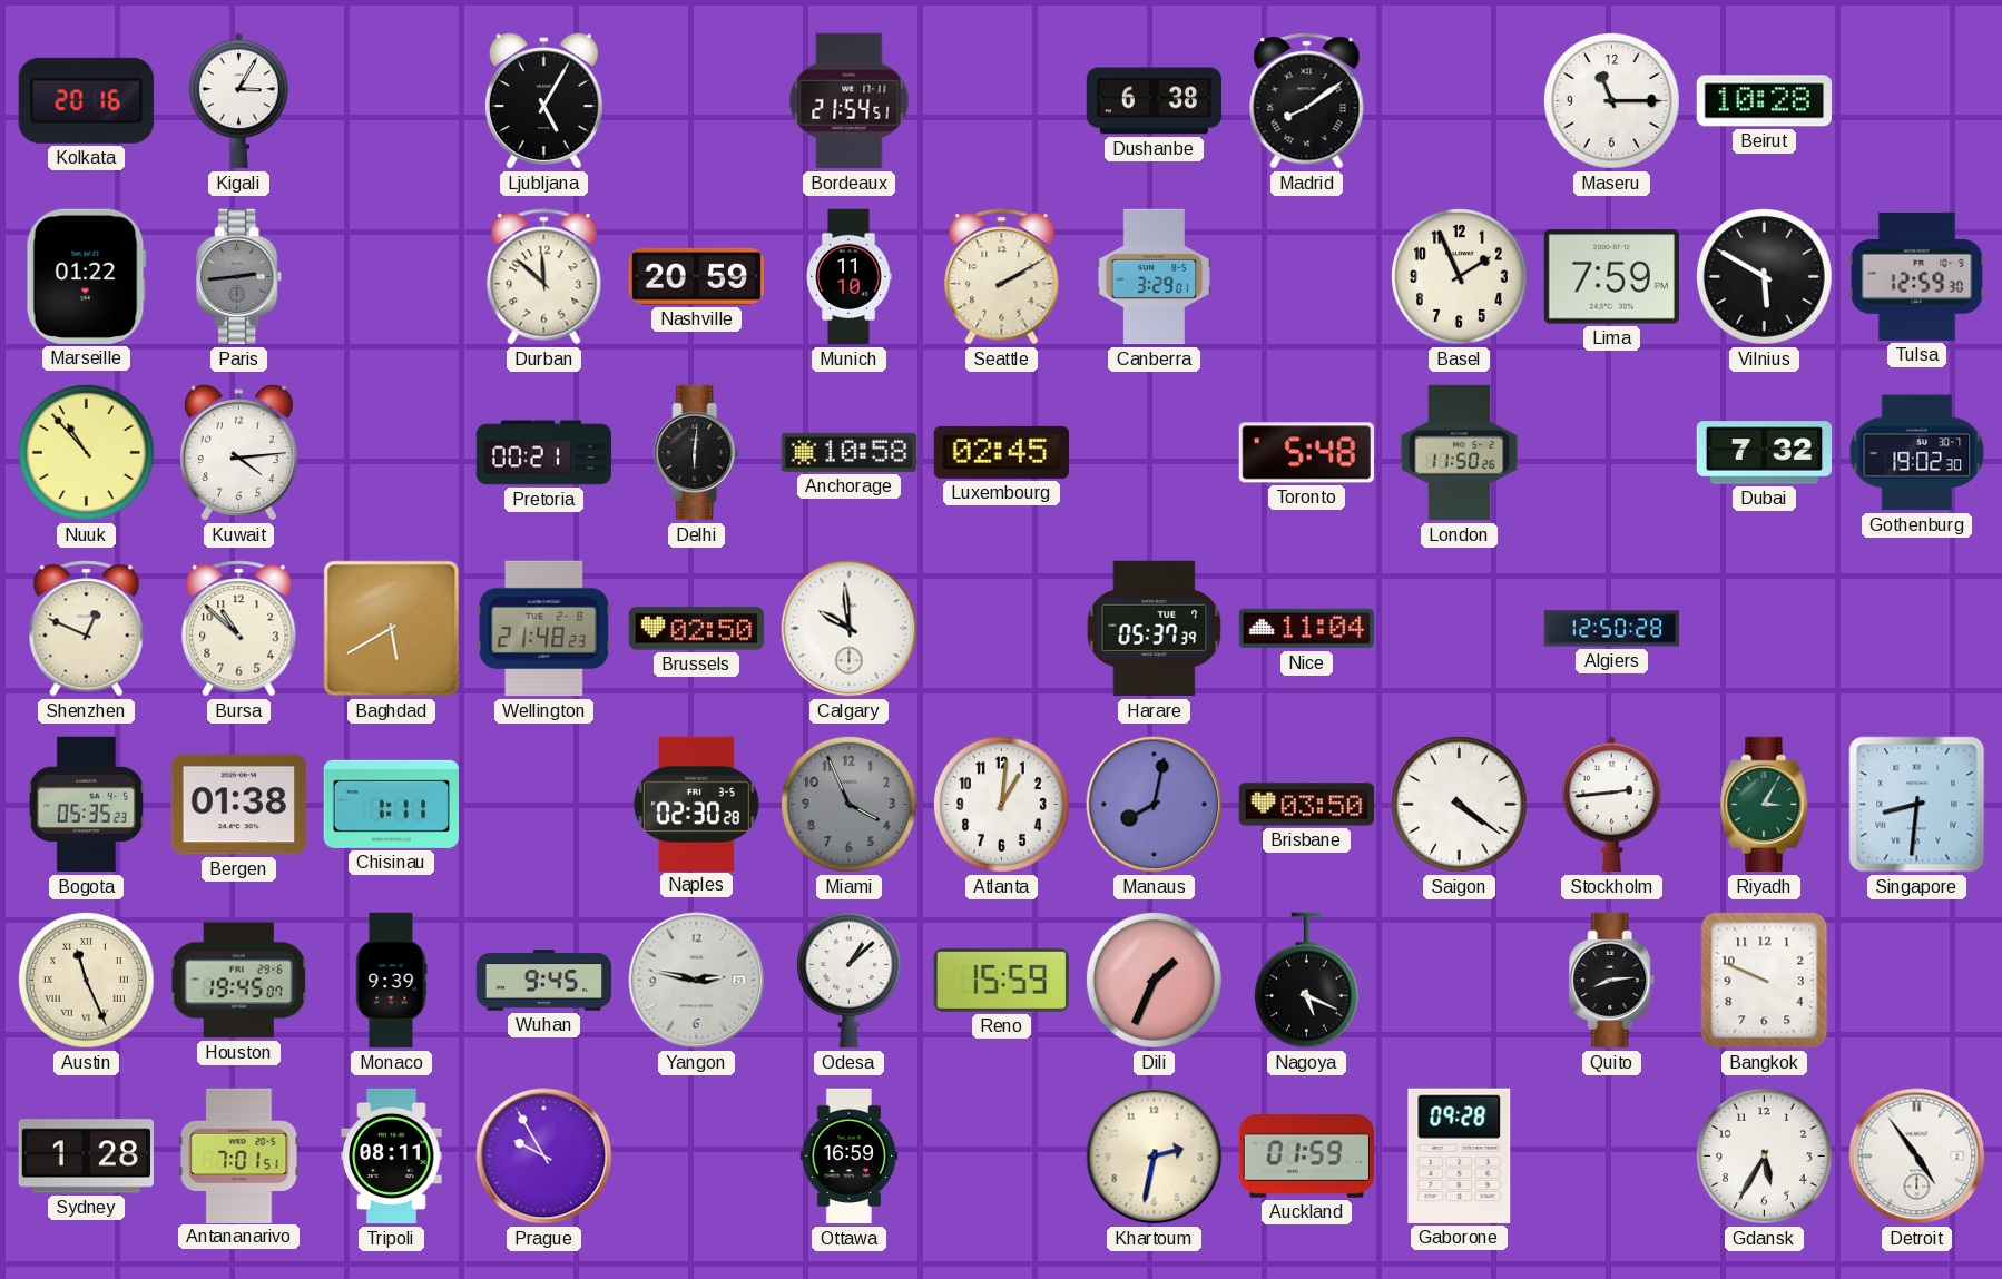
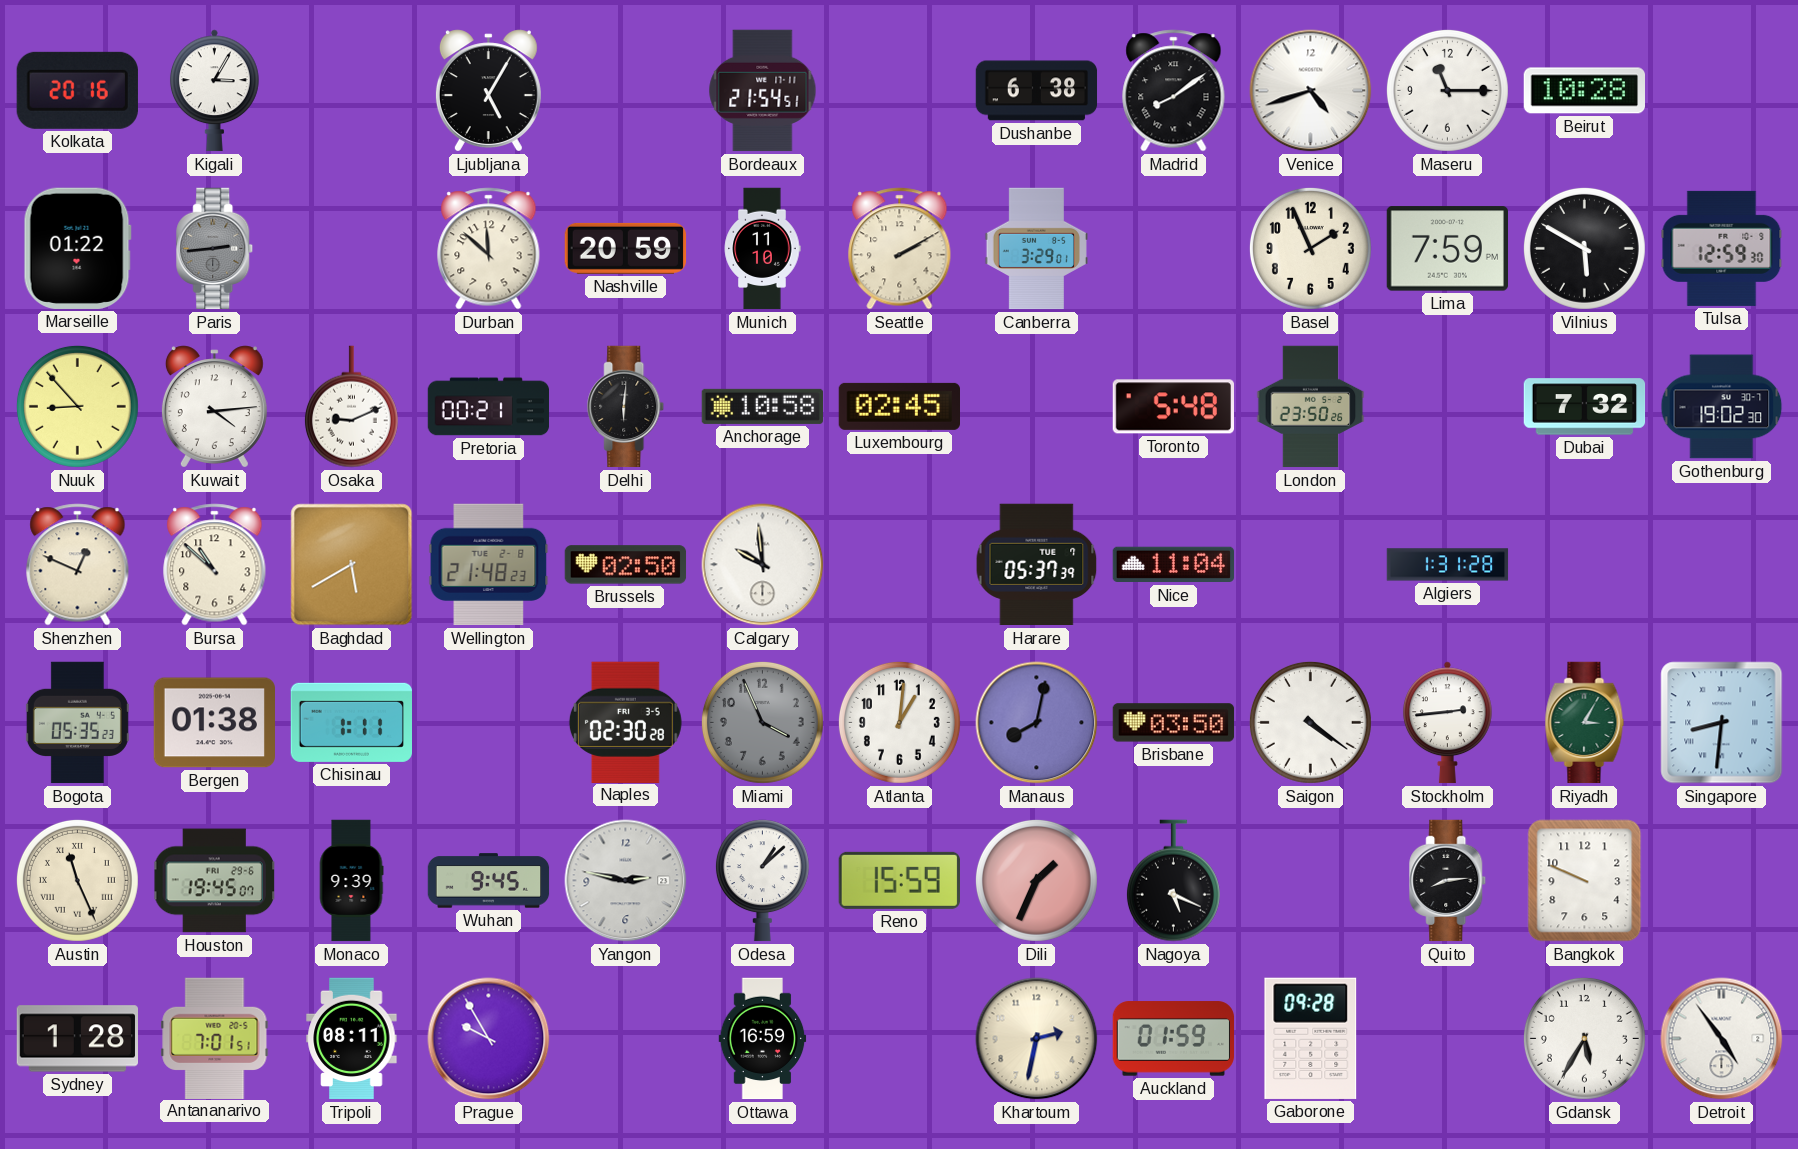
Venice: none -> 4:42
Nuuk: 10:53 -> 8:53
Osaka: none -> 9:11
London: 11:50 -> 23:50
Algiers: 12:50 -> 1:31
